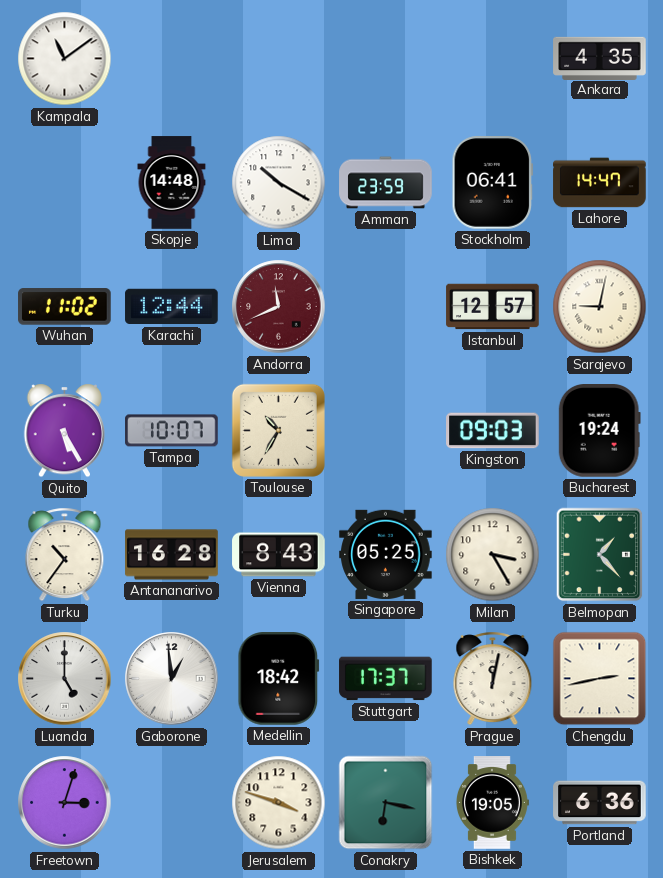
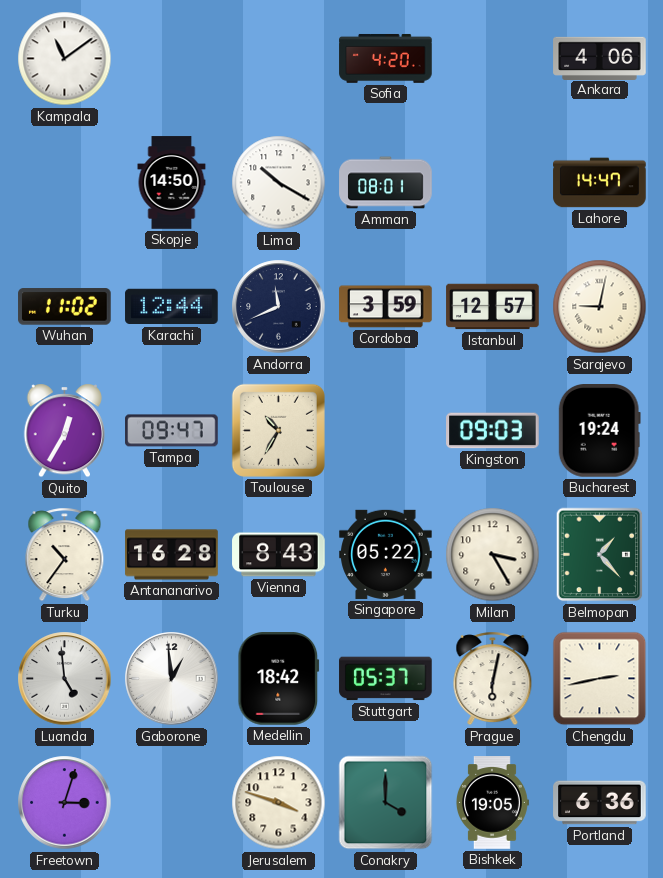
Sofia: none -> 4:20
Ankara: 4:35 -> 4:06
Skopje: 14:48 -> 14:50
Amman: 23:59 -> 08:01
Stockholm: 06:41 -> none
Andorra dial: burgundy -> navy
Cordoba: none -> 3:59
Quito: 5:25 -> 12:35
Tampa: 10:07 -> 09:47
Singapore: 05:25 -> 05:22
Luanda: 5:00 -> 4:59
Stuttgart: 17:37 -> 05:37
Prague: 12:02 -> 6:02
Conakry: 6:17 -> 4:00
